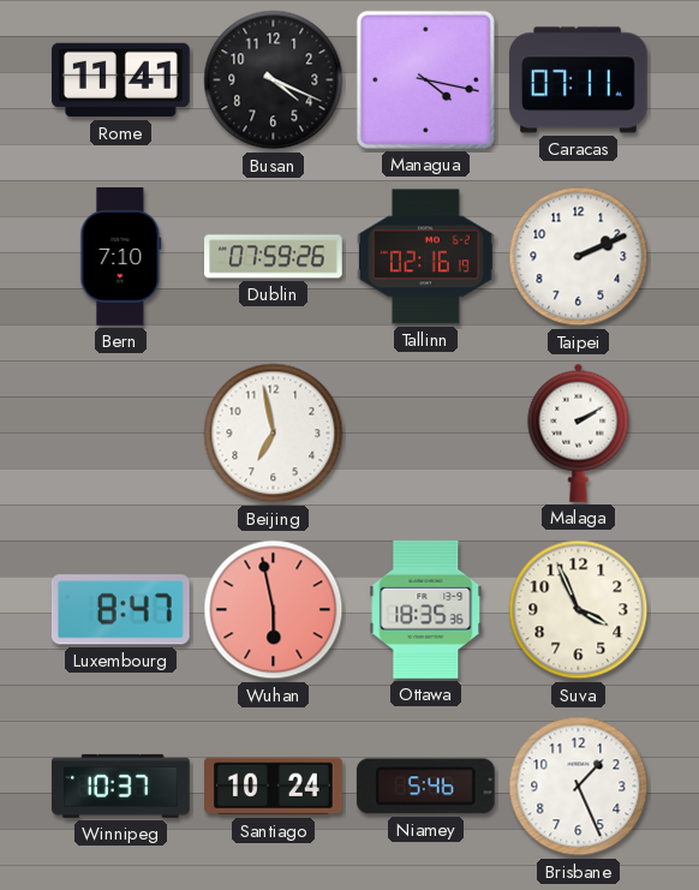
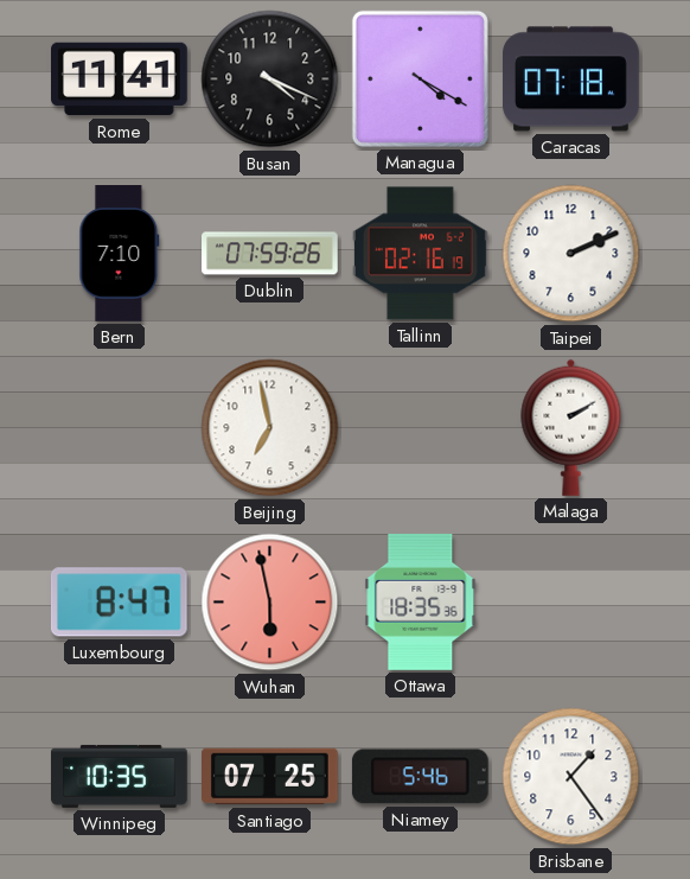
Managua: 4:17 -> 4:20
Caracas: 07:11 -> 07:18
Suva: 3:56 -> none
Winnipeg: 10:37 -> 10:35
Santiago: 10:24 -> 07:25
Brisbane: 1:26 -> 1:24
